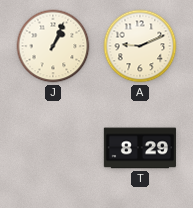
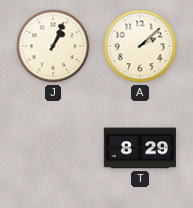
A: 9:11 -> 2:08
